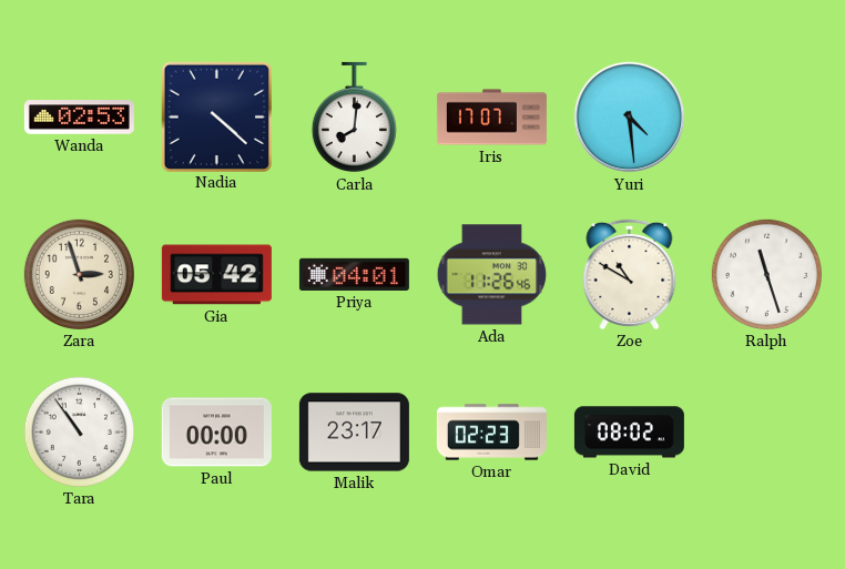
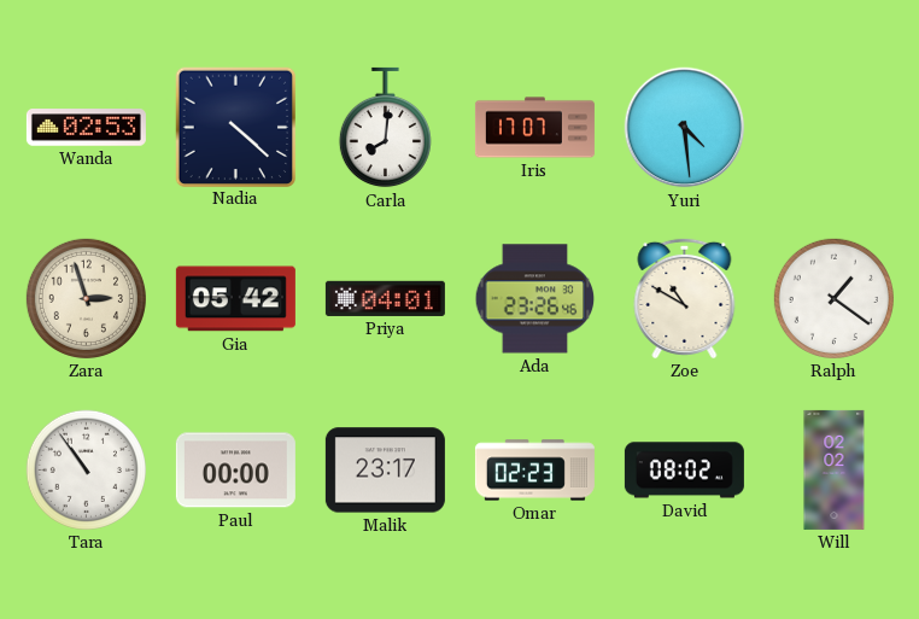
Ada: 11:26 -> 23:26
Ralph: 11:27 -> 1:21
Will: none -> 02:02
